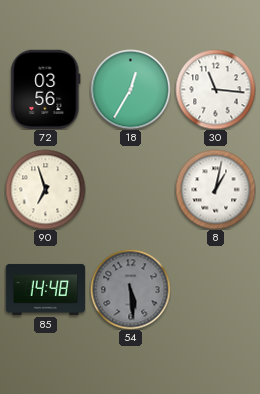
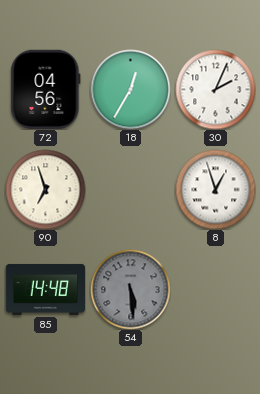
72: 03:56 -> 04:56
30: 11:16 -> 2:04
8: 1:02 -> 12:57
